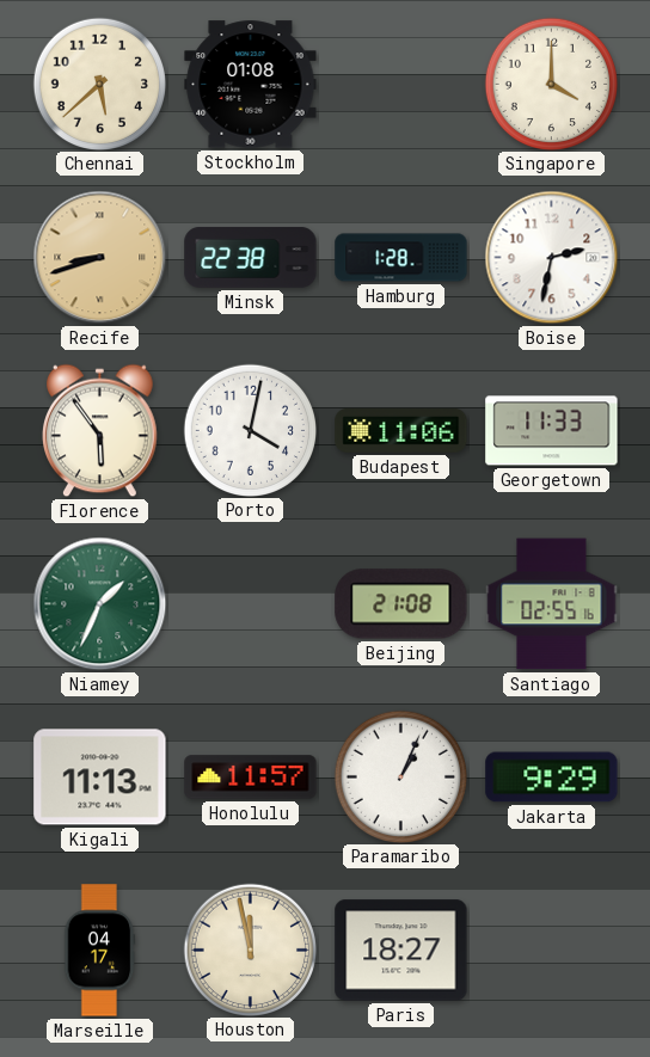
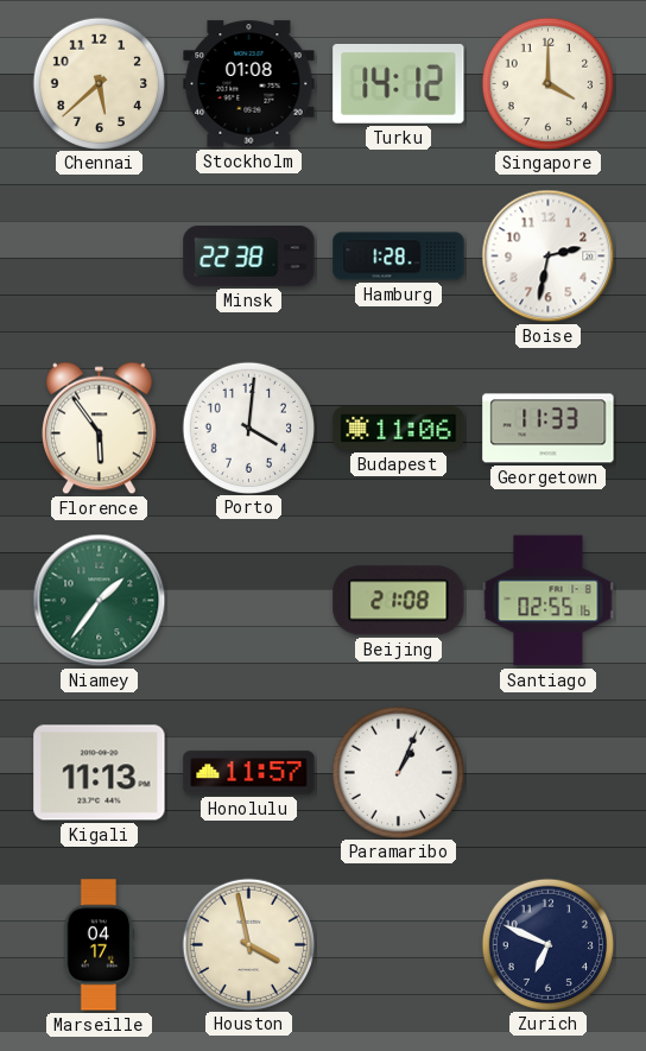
Turku: none -> 14:12
Recife: 8:42 -> none
Porto: 4:02 -> 4:01
Niamey: 1:34 -> 1:36
Jakarta: 9:29 -> none
Houston: 11:58 -> 3:58
Paris: 18:27 -> none
Zurich: none -> 6:49
